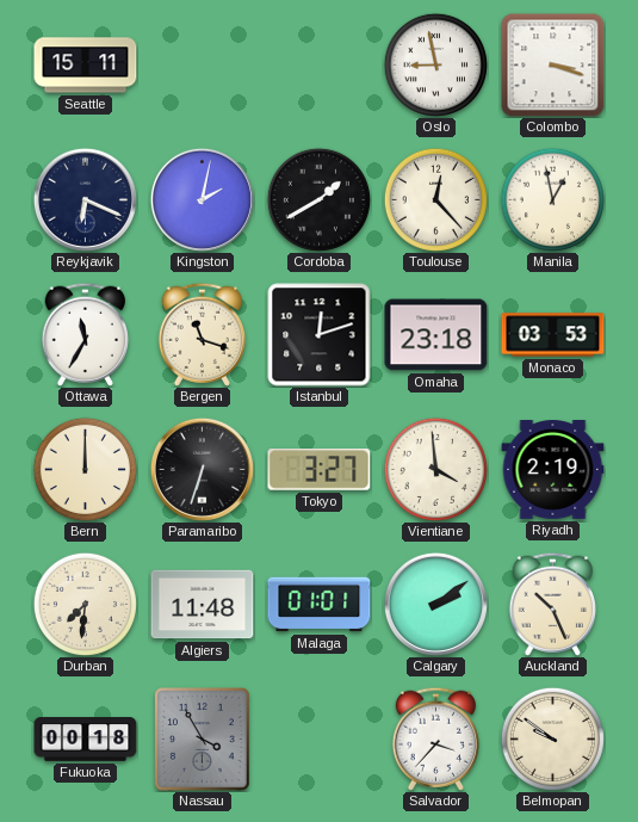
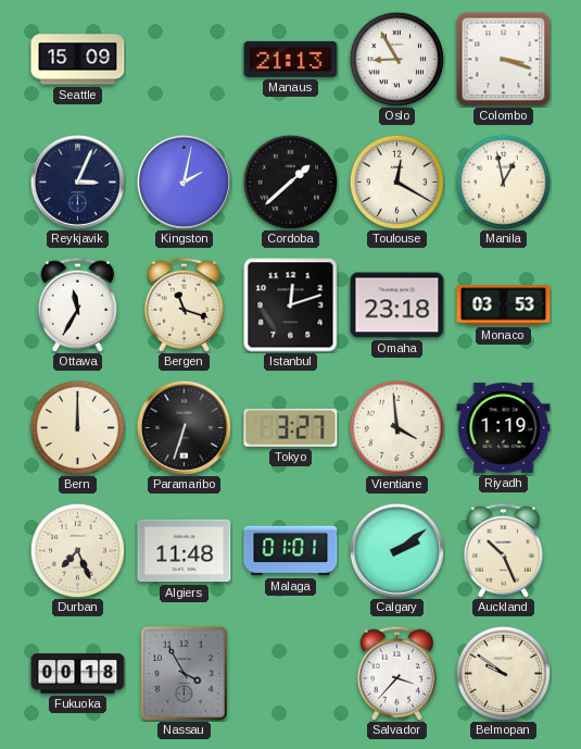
Seattle: 15:11 -> 15:09
Manaus: none -> 21:13
Oslo: 8:58 -> 8:55
Reykjavik: 6:19 -> 3:04
Cordoba: 1:40 -> 1:38
Toulouse: 12:23 -> 12:20
Riyadh: 2:19 -> 1:19
Durban: 7:31 -> 7:26
